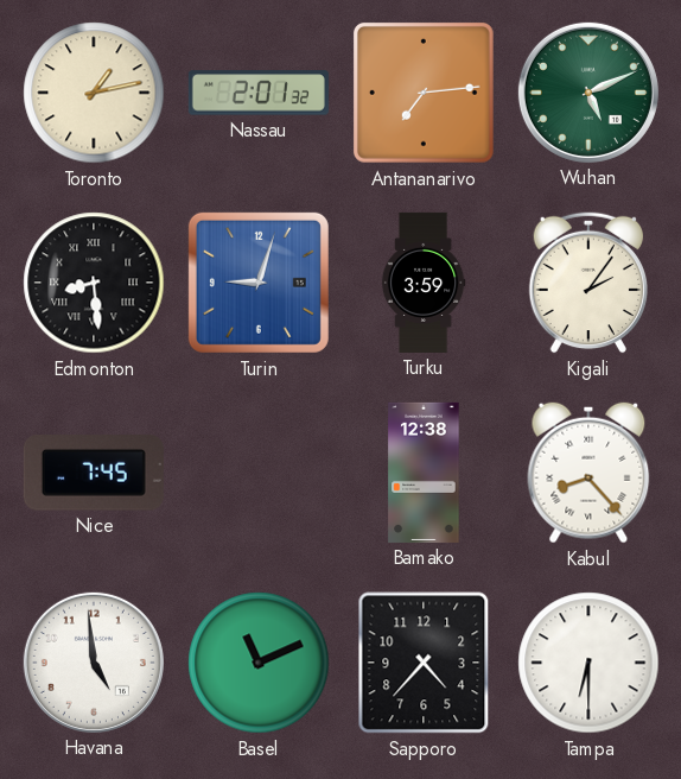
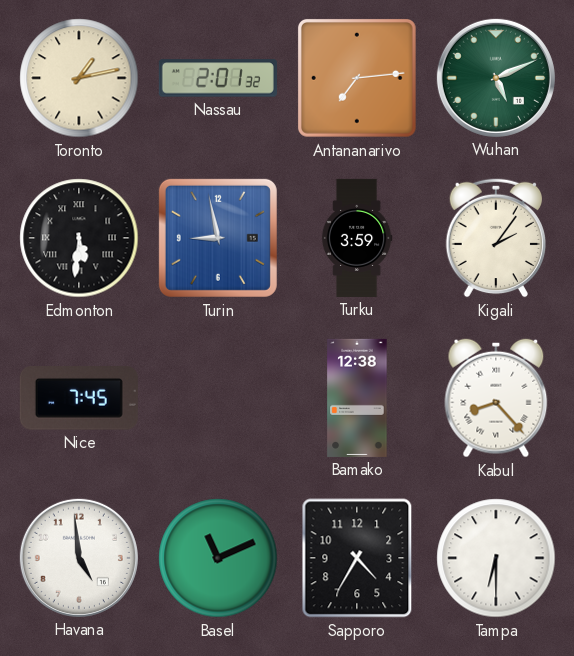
Edmonton: 8:29 -> 5:31
Turin: 9:03 -> 8:58
Sapporo: 4:37 -> 4:35
